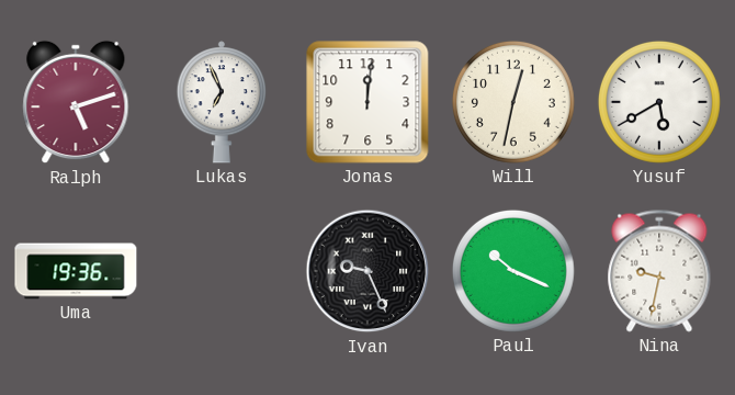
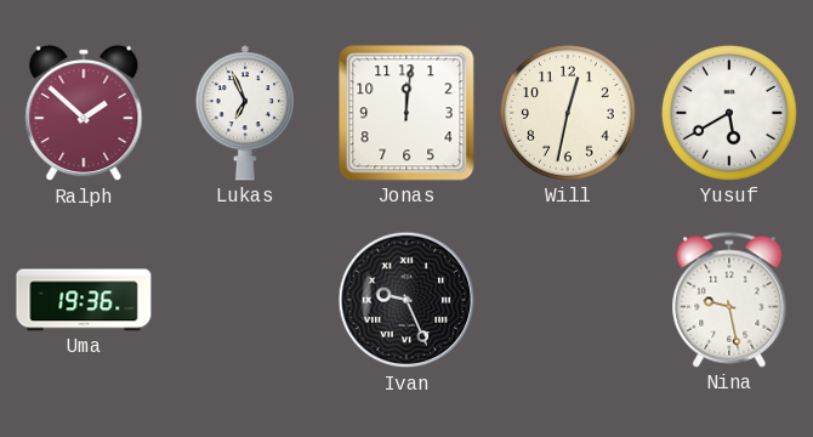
Ralph: 5:12 -> 1:52
Paul: 10:19 -> none
Nina: 9:32 -> 9:28
